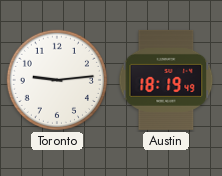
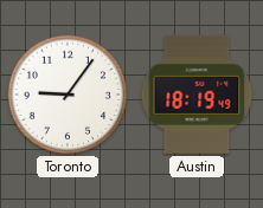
Toronto: 9:14 -> 9:06
